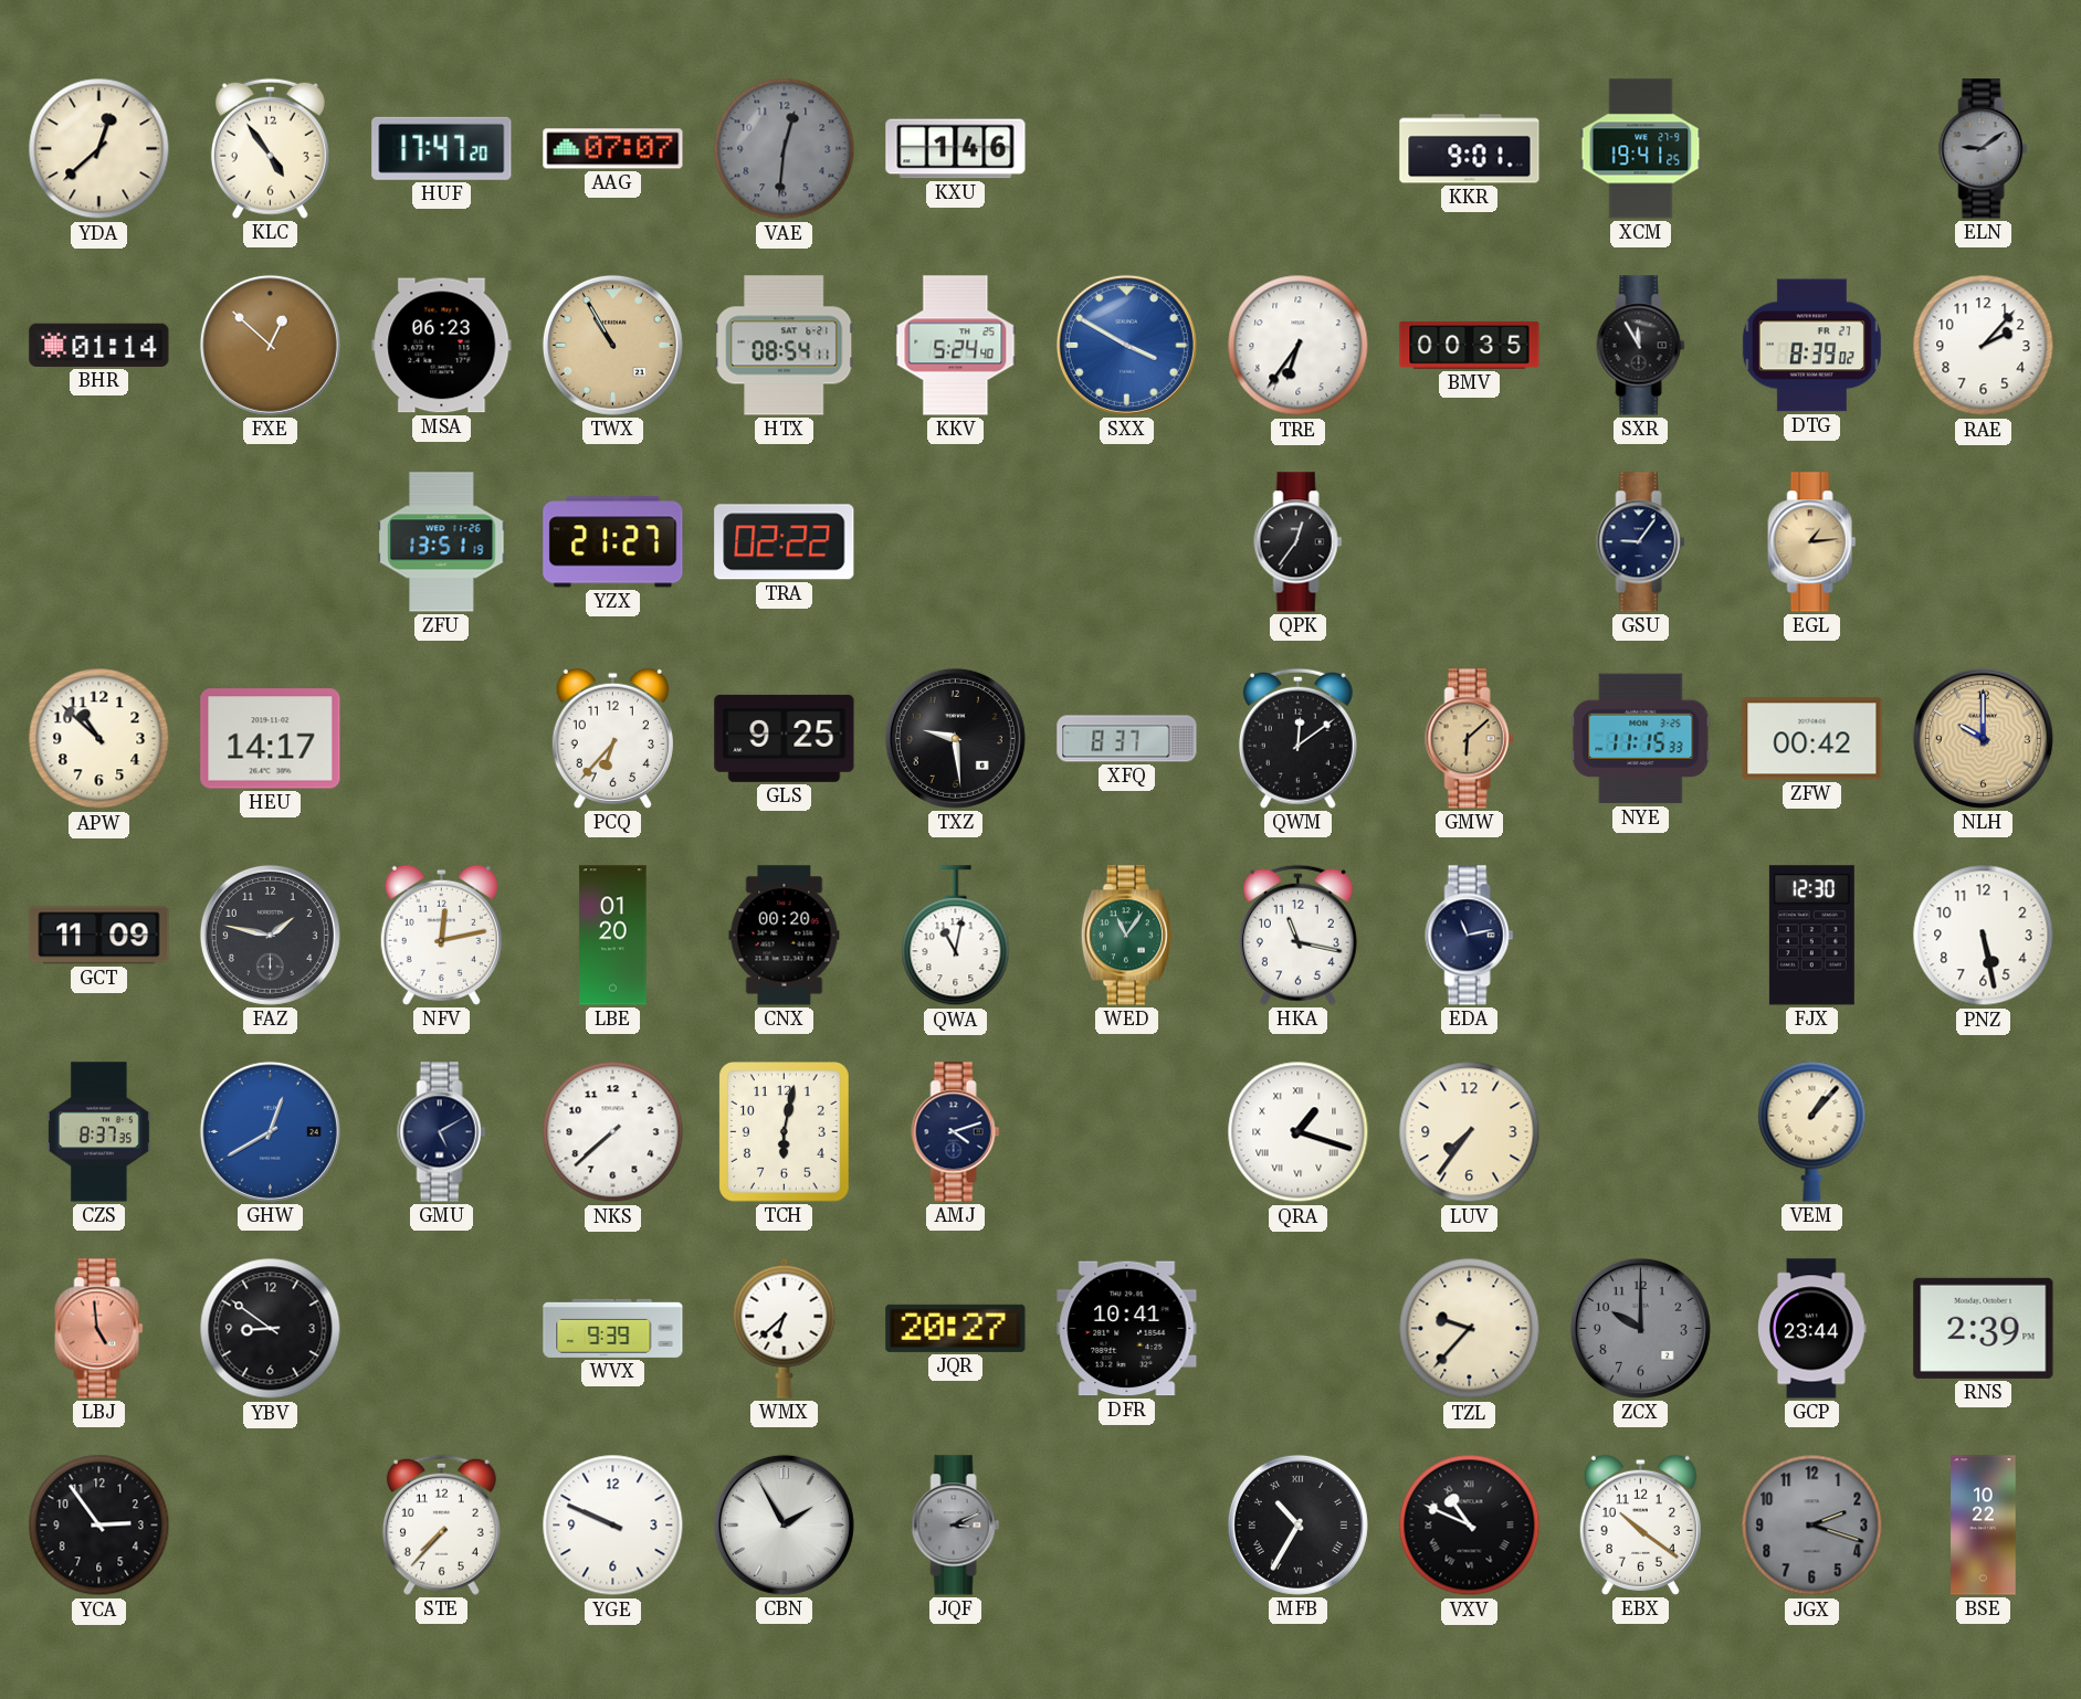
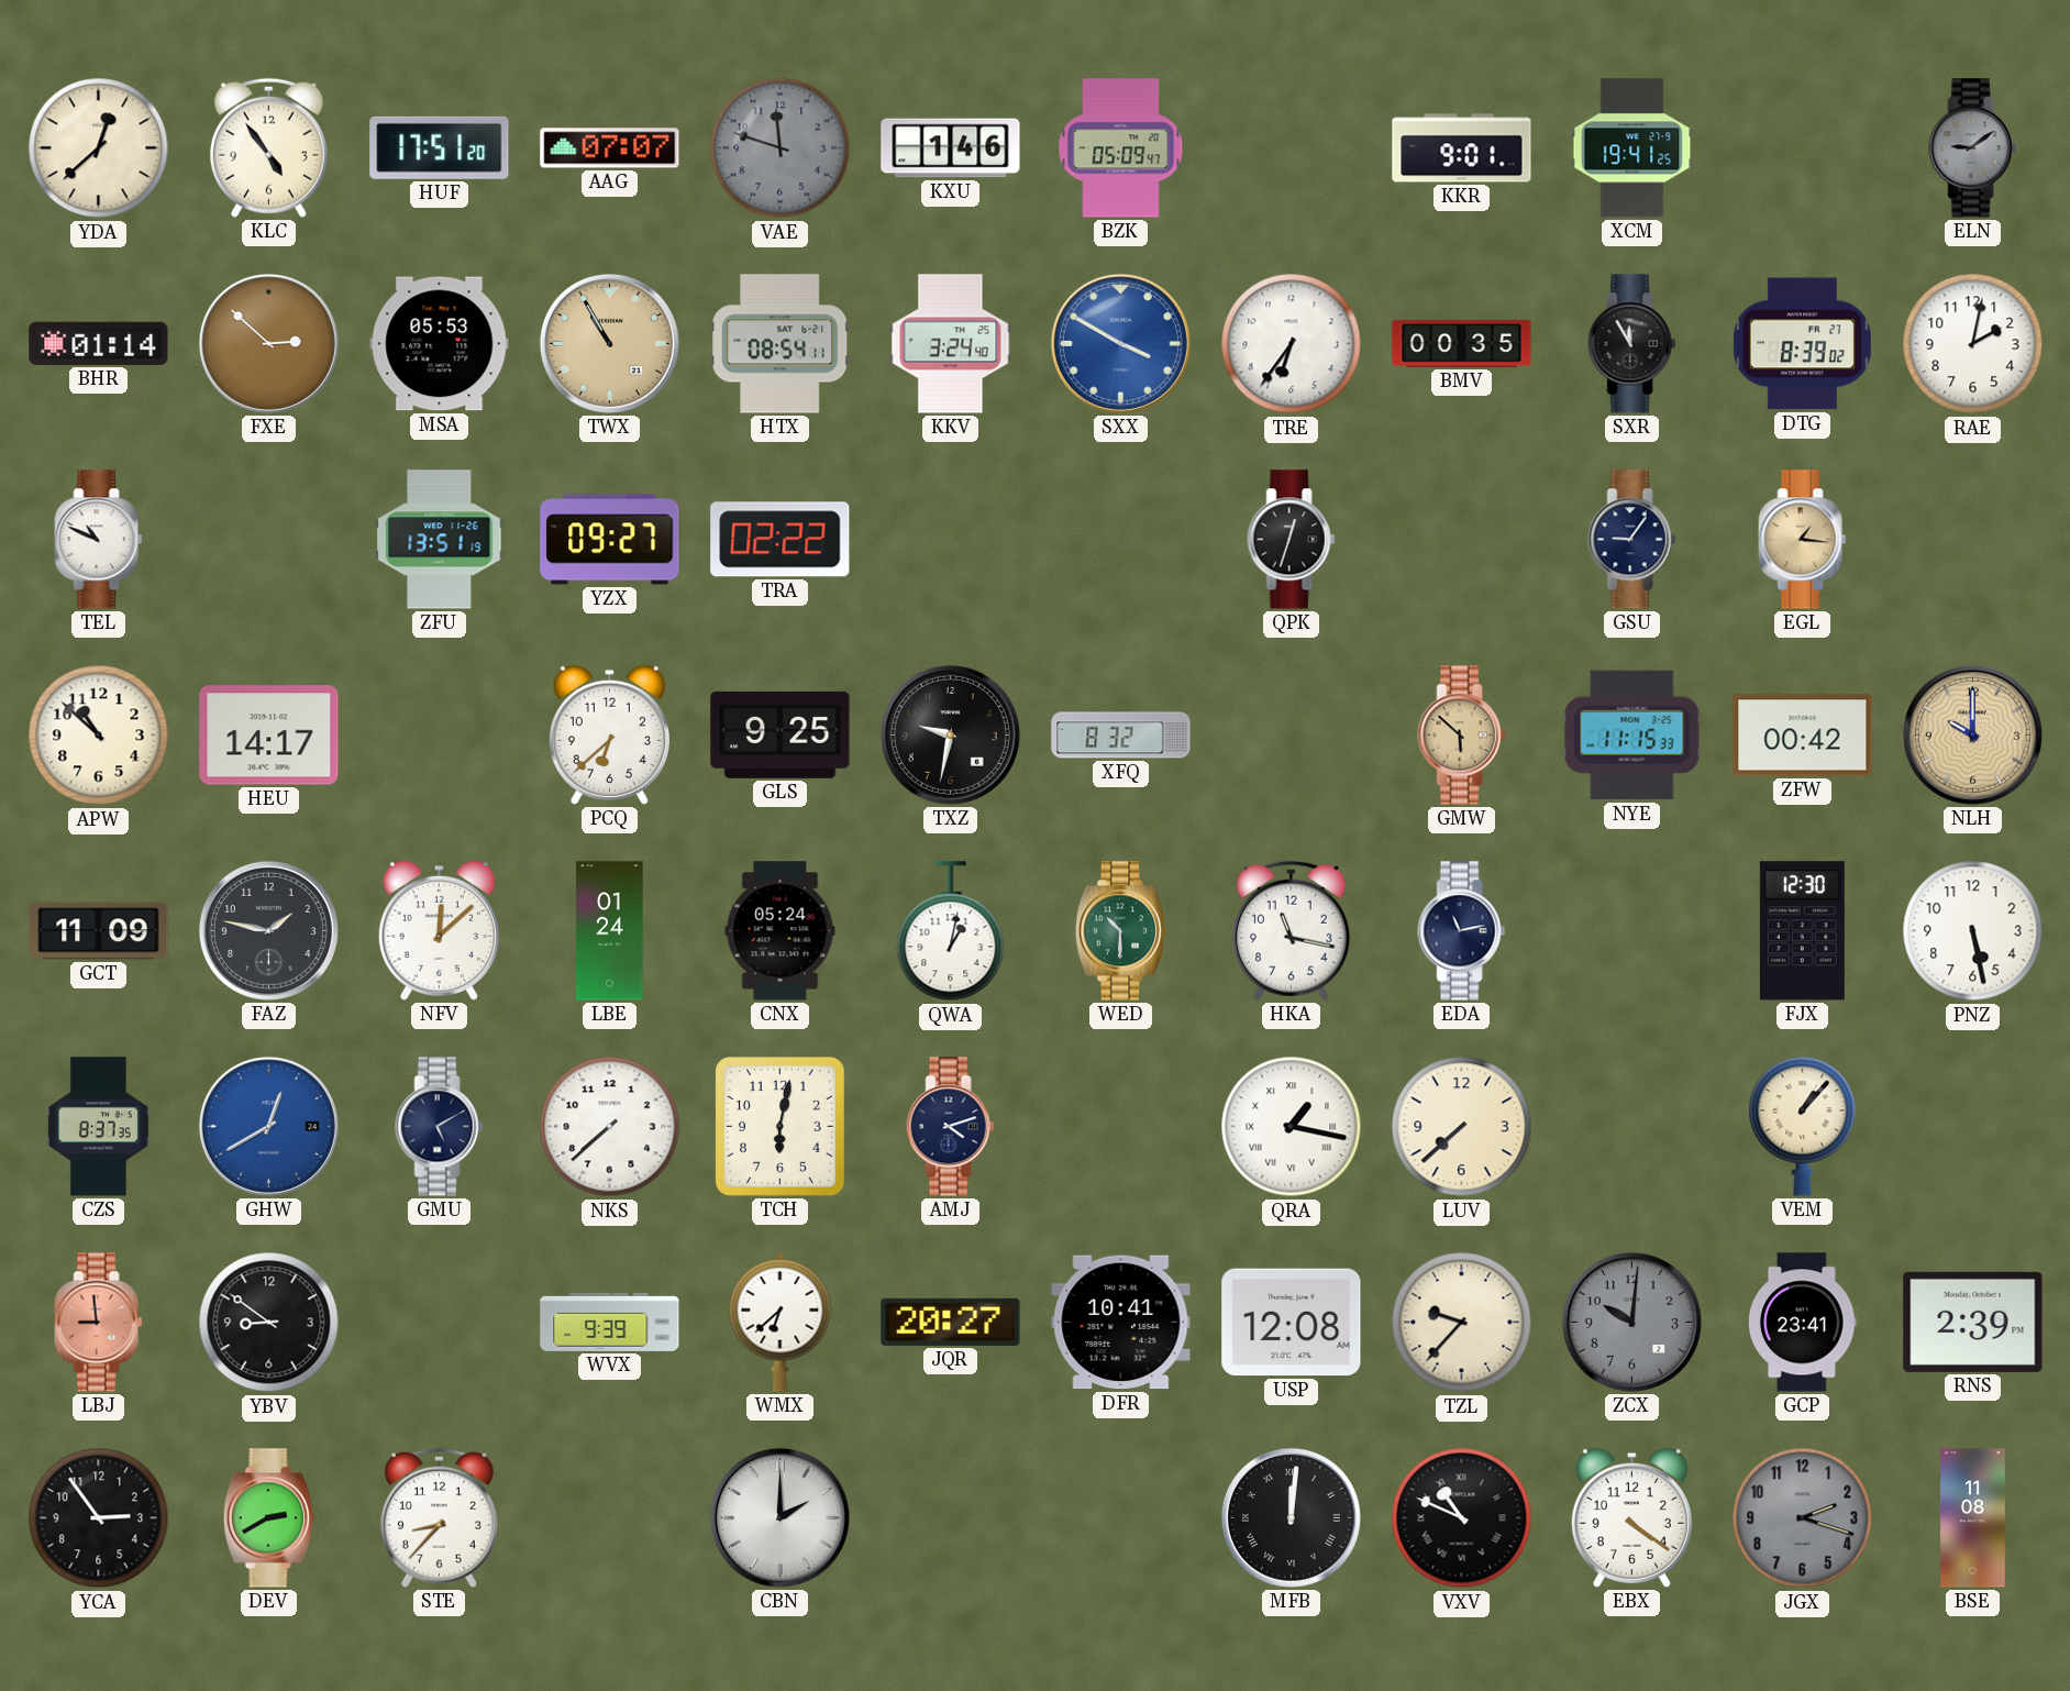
HUF: 17:47 -> 17:51
VAE: 12:31 -> 11:48
BZK: none -> 05:09
FXE: 12:52 -> 2:52
MSA: 06:23 -> 05:53
KKV: 5:24 -> 3:24
RAE: 2:07 -> 2:02
TEL: none -> 10:49
YZX: 21:27 -> 09:27
QPK: 12:36 -> 12:33
EGL: 1:14 -> 1:16
PCQ: 6:37 -> 6:38
TXZ: 9:29 -> 9:32
XFQ: 8:37 -> 8:32
QWM: 12:09 -> none
GMW: 6:08 -> 5:52
NFV: 12:13 -> 12:08
LBE: 01:20 -> 01:24
CNX: 00:20 -> 05:24
QWA: 11:02 -> 1:02
WED: 11:06 -> 10:30
QRA: 1:18 -> 1:17
LUV: 7:36 -> 7:38
LBJ: 4:59 -> 8:59
USP: none -> 12:08
ZCX: 10:00 -> 10:01
GCP: 23:44 -> 23:41
DEV: none -> 2:40
STE: 7:37 -> 8:37
YGE: 9:49 -> none
CBN: 1:55 -> 2:00
JQF: 3:11 -> none
MFB: 10:35 -> 12:01
EBX: 10:21 -> 4:21
BSE: 10:22 -> 11:08
